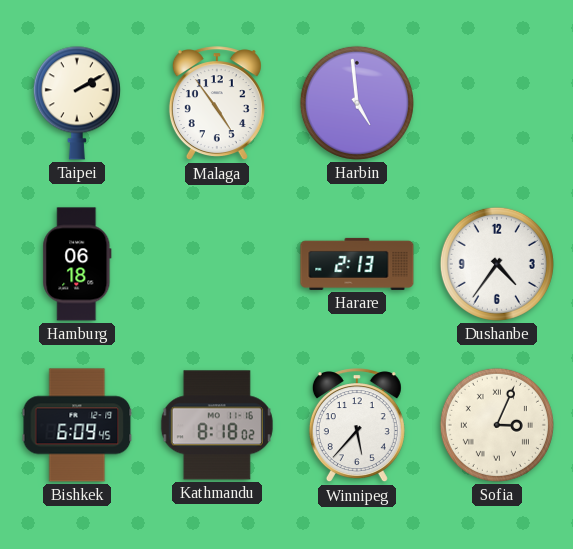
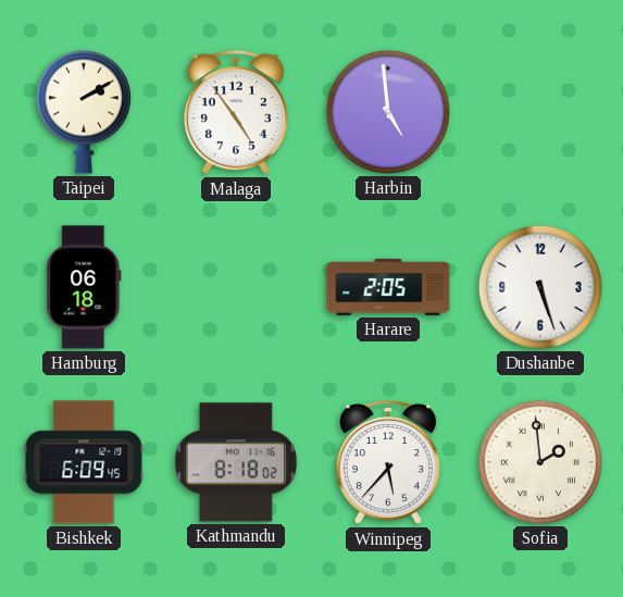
Harare: 2:13 -> 2:05
Dushanbe: 4:36 -> 5:27
Sofia: 3:04 -> 1:59
